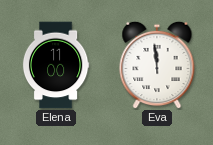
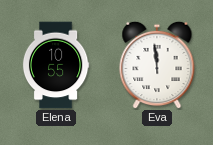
Elena: 11:00 -> 10:55
